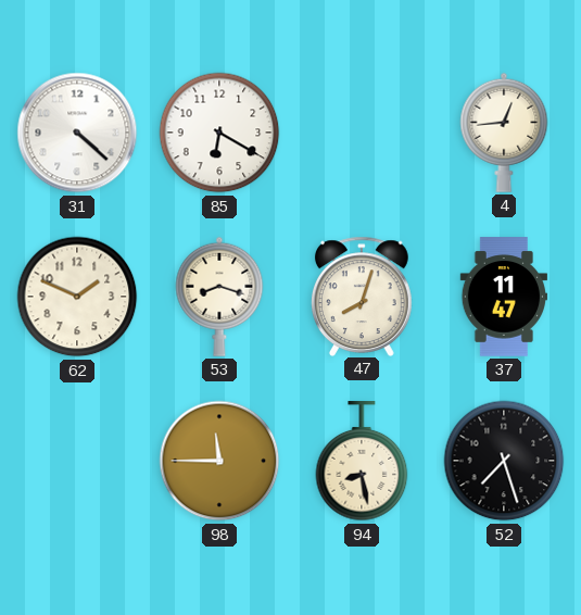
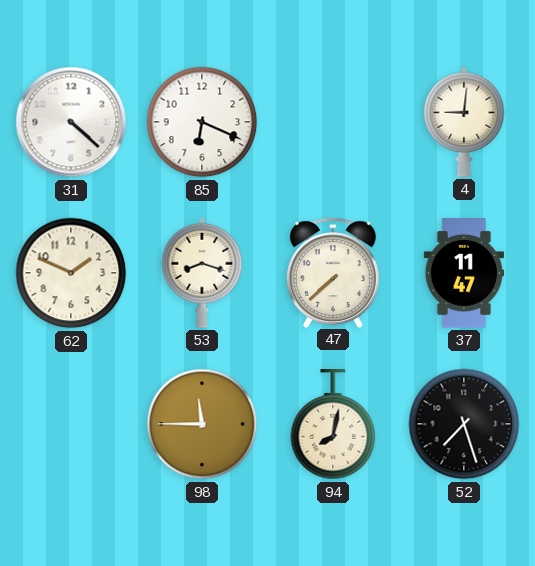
85: 6:20 -> 6:19
4: 12:44 -> 9:01
47: 8:03 -> 7:38
94: 8:28 -> 8:02
